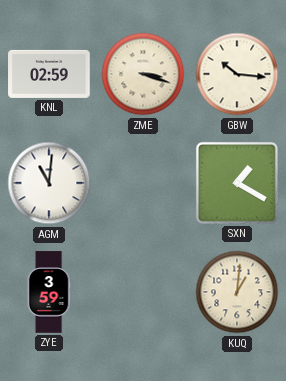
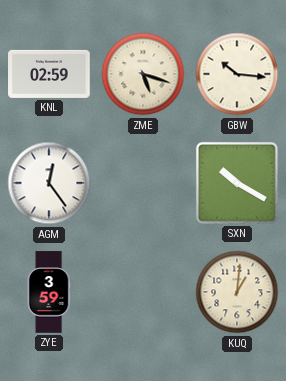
ZME: 3:18 -> 5:18
AGM: 11:01 -> 12:24
SXN: 1:20 -> 10:20
